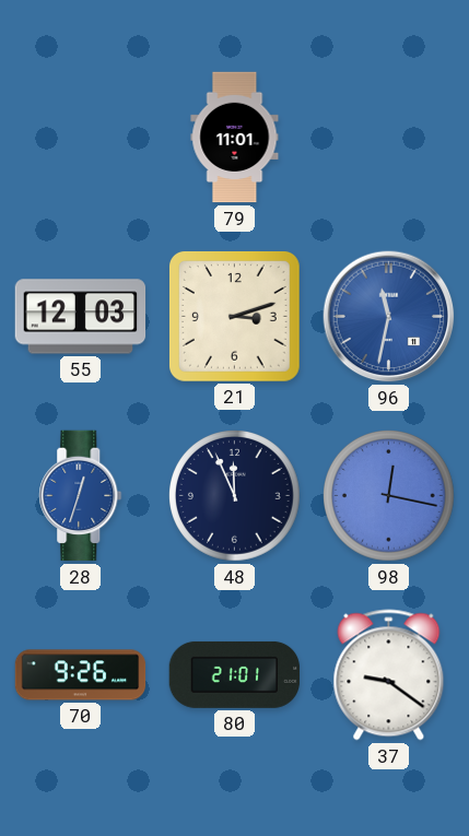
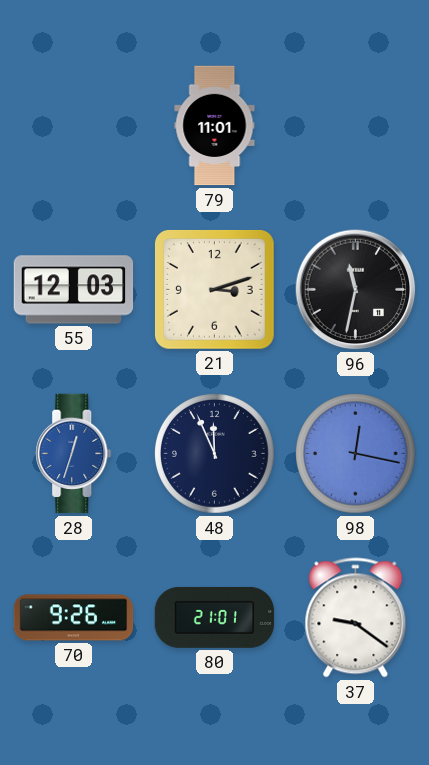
96 dial: blue -> black
